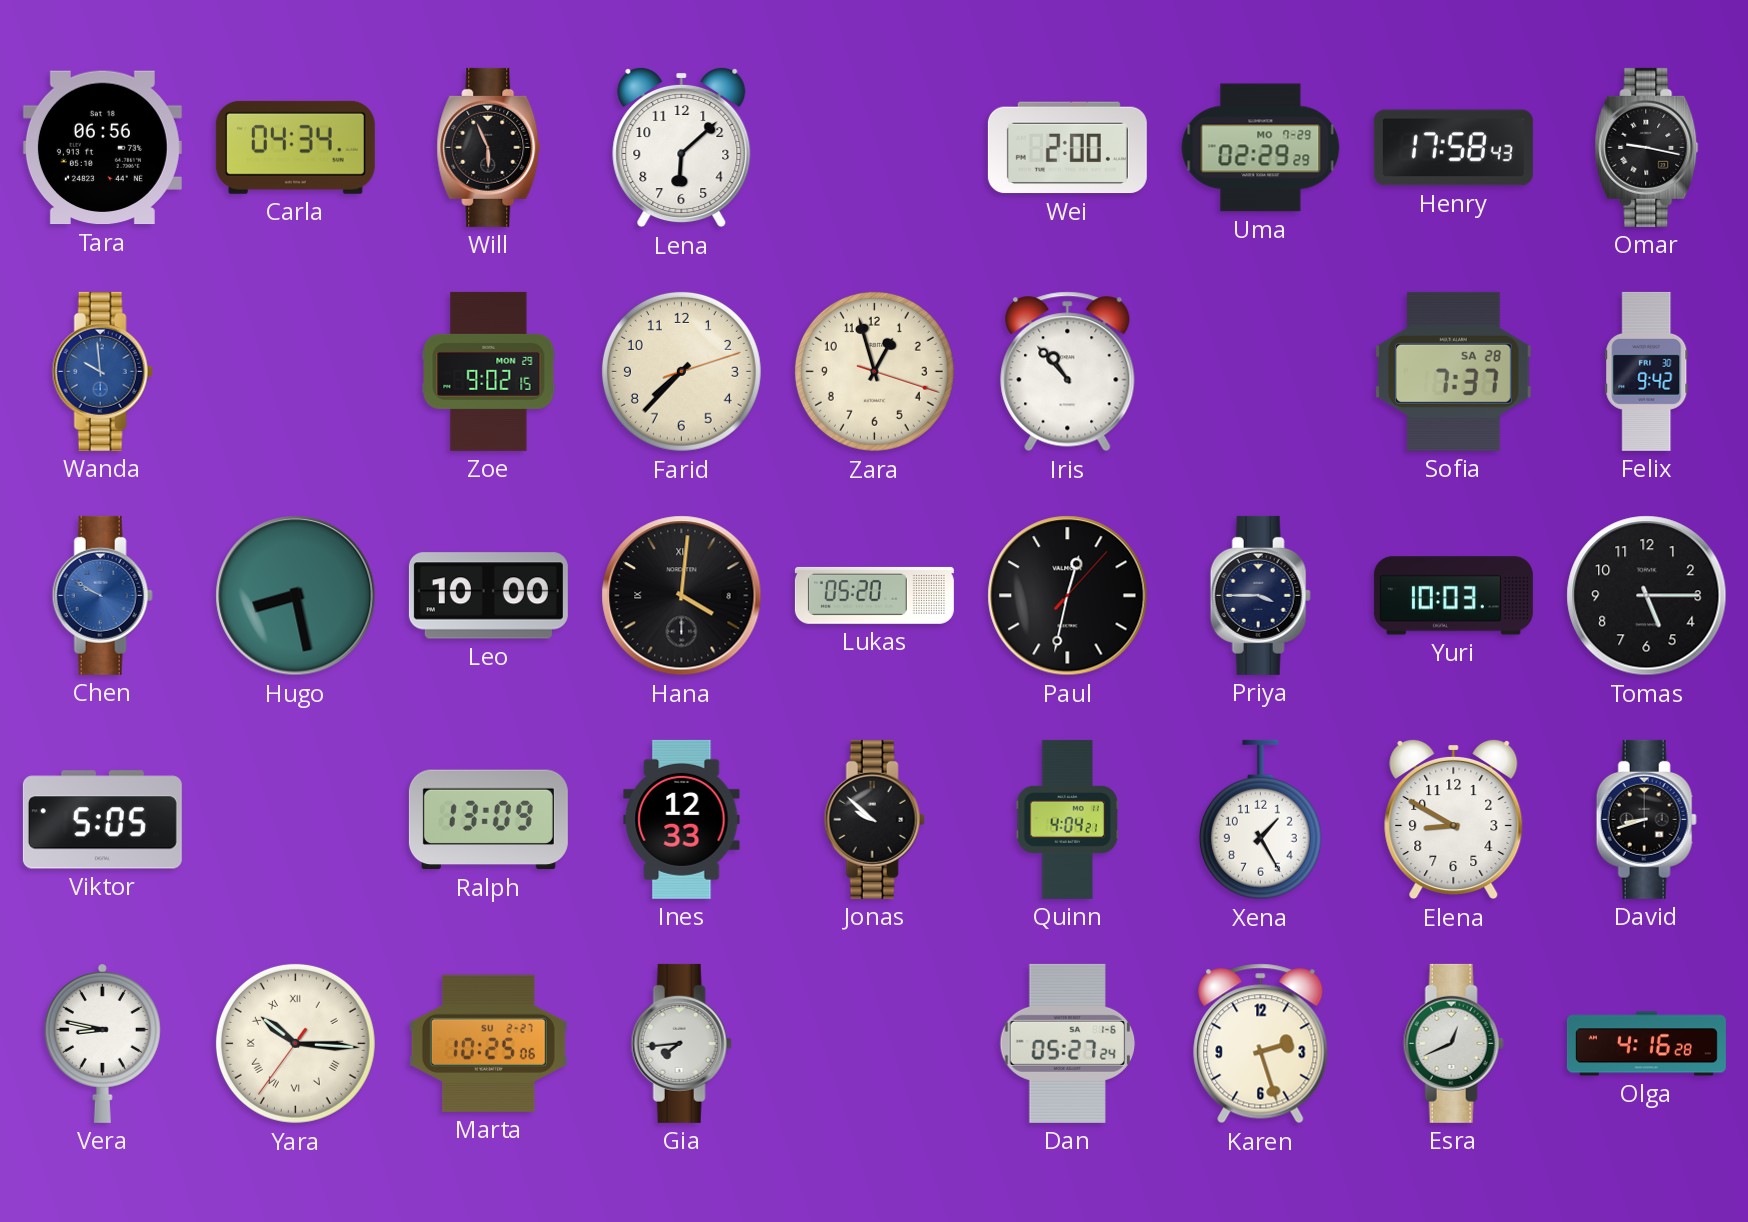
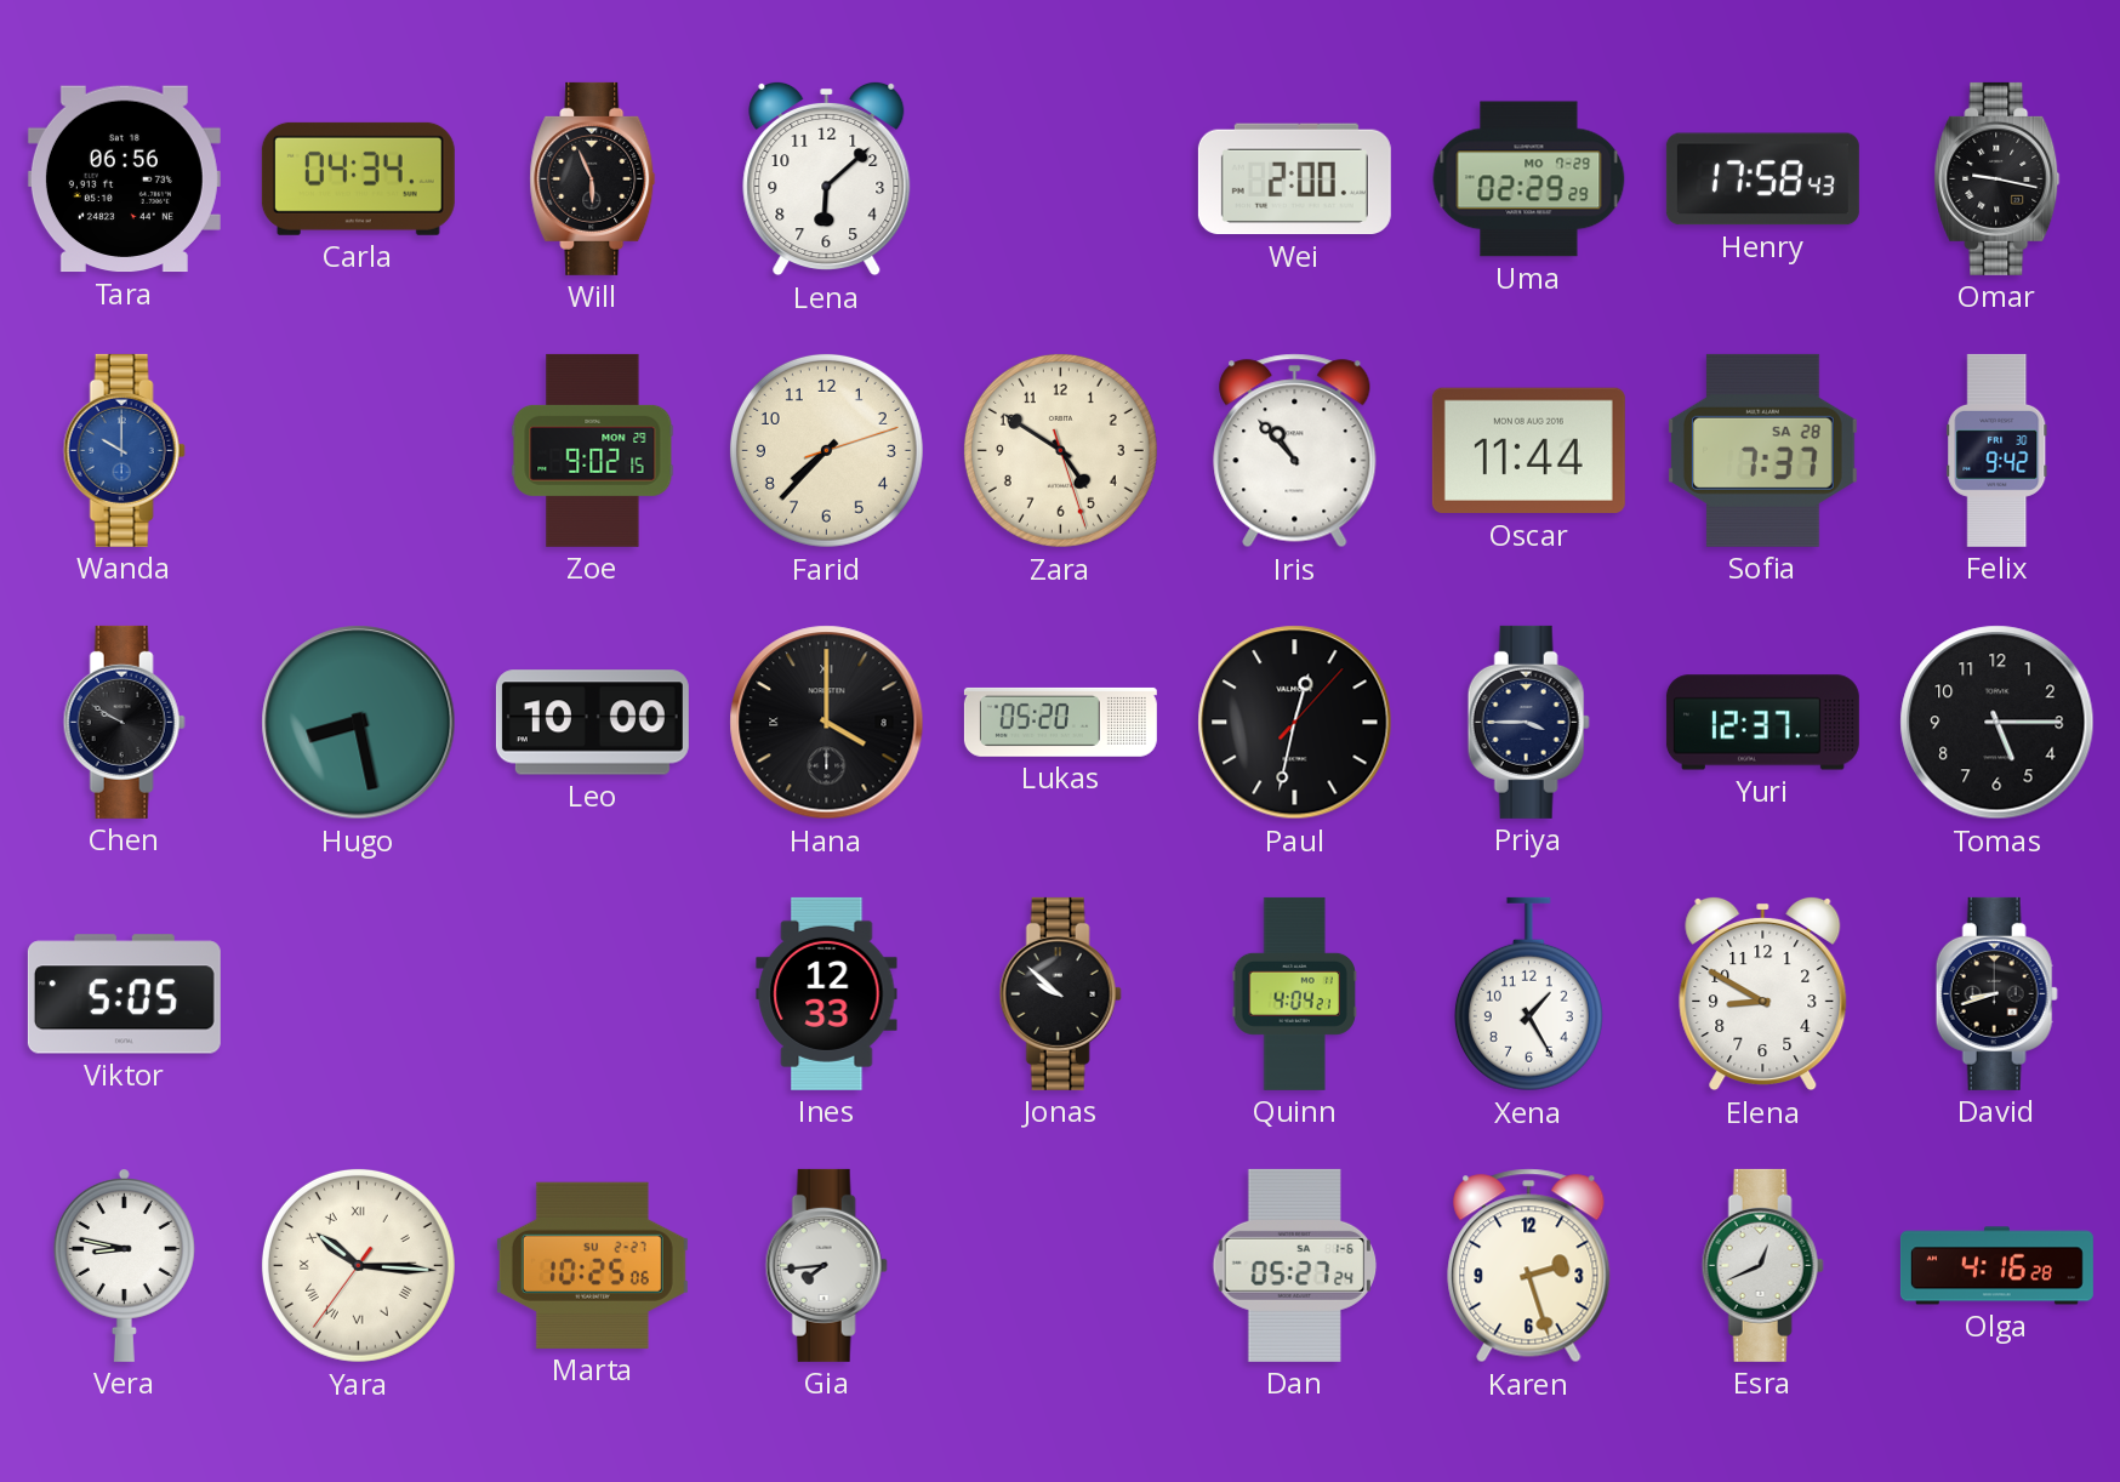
Wanda: 9:59 -> 10:00
Zara: 12:57 -> 4:50
Oscar: none -> 11:44
Chen dial: blue -> black
Hana: 4:01 -> 4:00
Yuri: 10:03 -> 12:37
Ralph: 13:09 -> none
